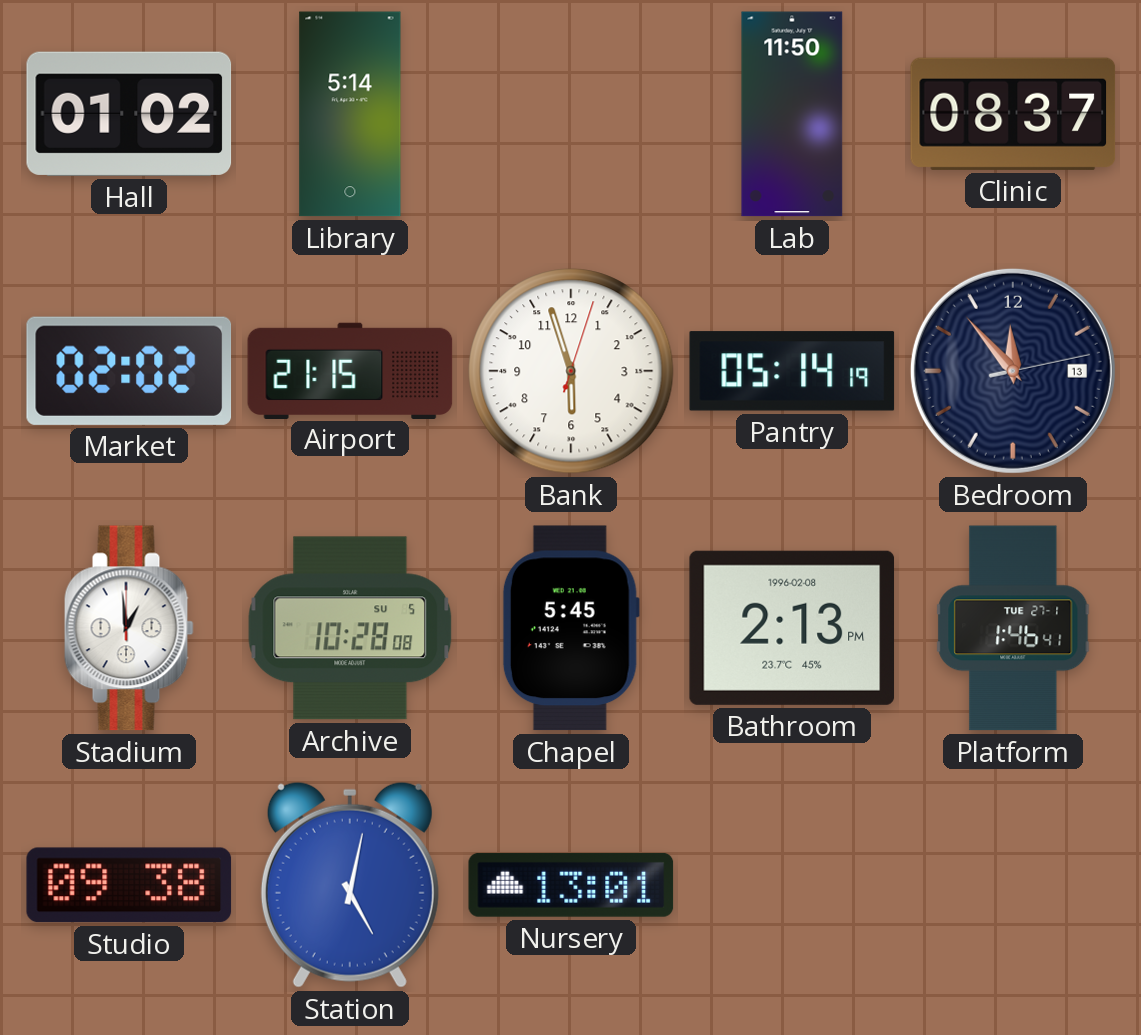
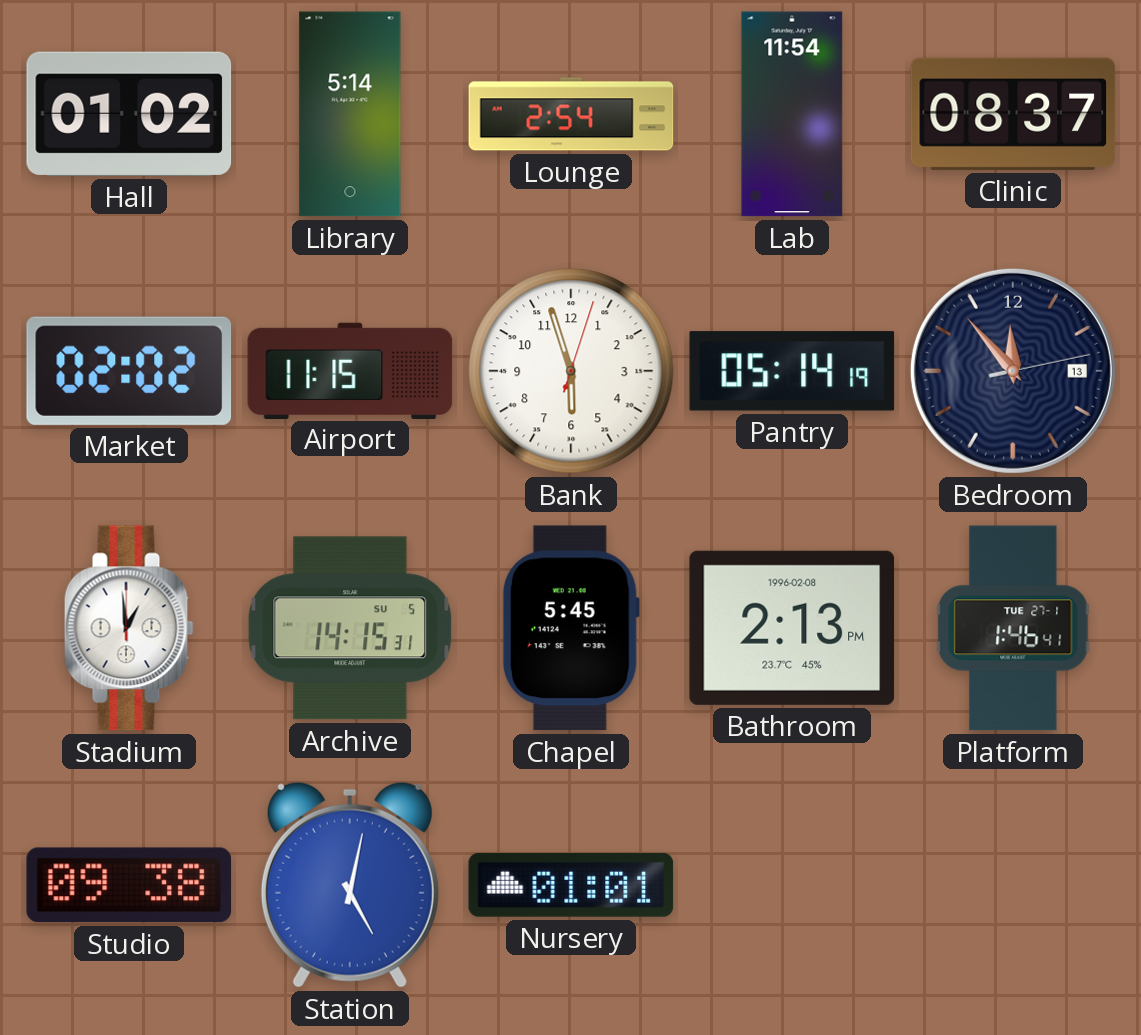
Lounge: none -> 2:54
Lab: 11:50 -> 11:54
Airport: 21:15 -> 11:15
Archive: 10:28 -> 14:15
Nursery: 13:01 -> 01:01
